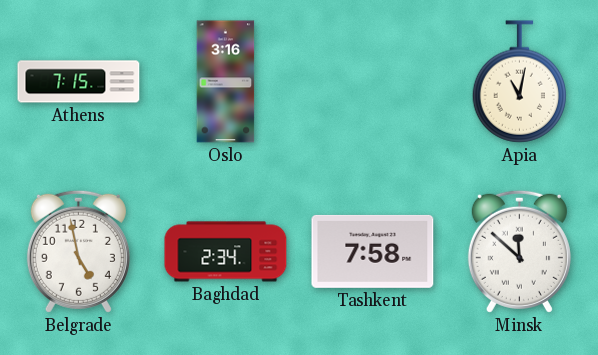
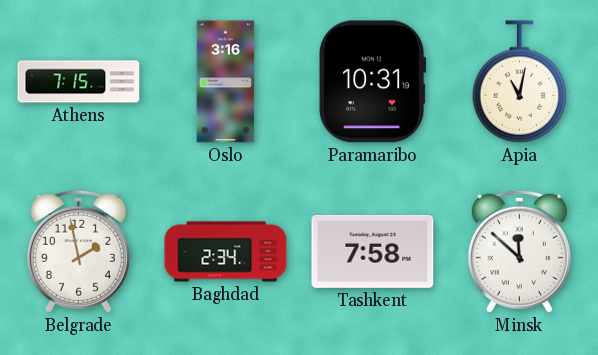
Paramaribo: none -> 10:31
Belgrade: 4:58 -> 1:58
